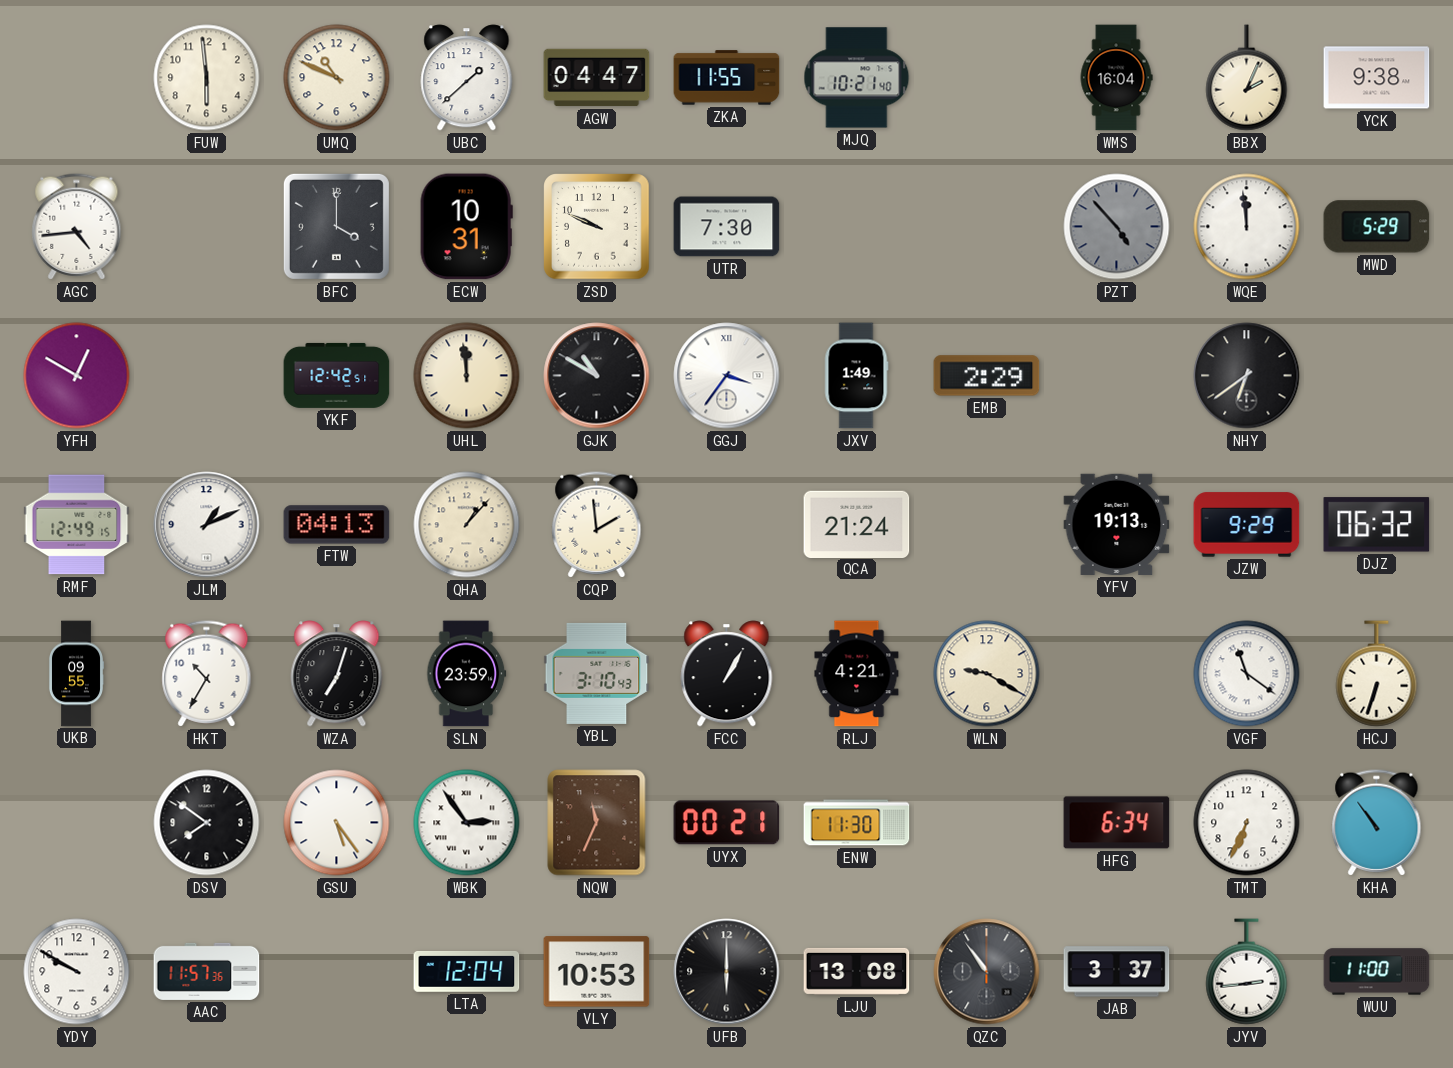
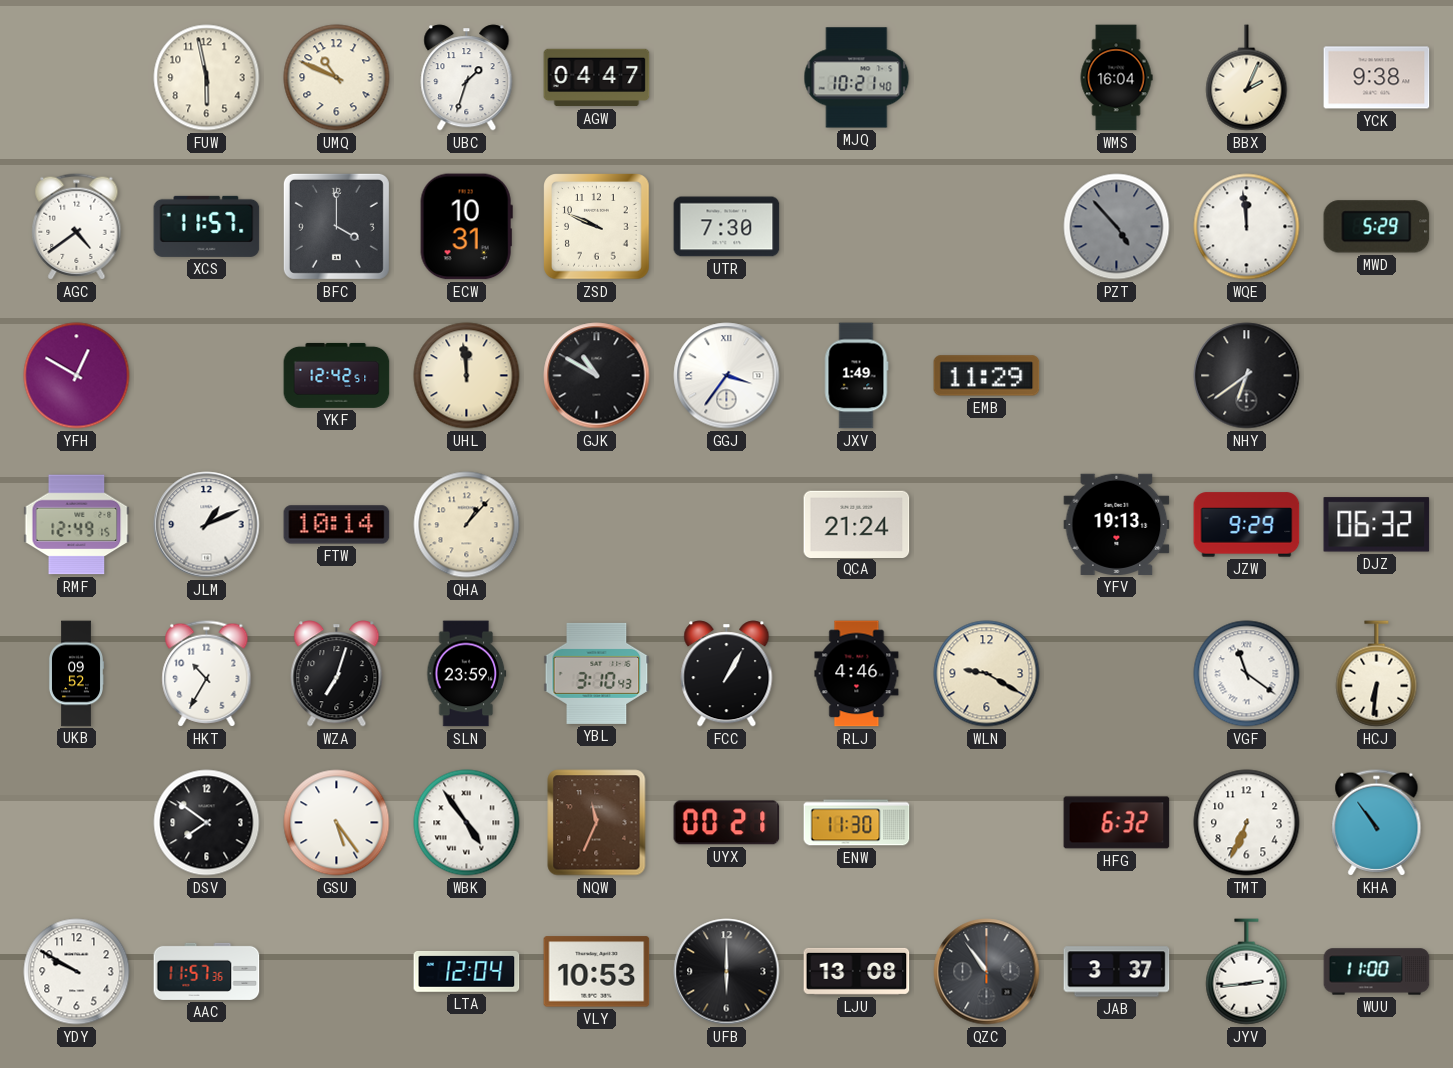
FUW: 5:59 -> 5:58
UBC: 1:38 -> 1:33
ZKA: 11:55 -> none
AGC: 4:44 -> 4:39
XCS: none -> 11:57
EMB: 2:29 -> 11:29
FTW: 04:13 -> 10:14
CQP: 1:59 -> none
UKB: 09:55 -> 09:52
RLJ: 4:21 -> 4:46
HCJ: 6:33 -> 6:31
WBK: 2:54 -> 4:54
HFG: 6:34 -> 6:32
